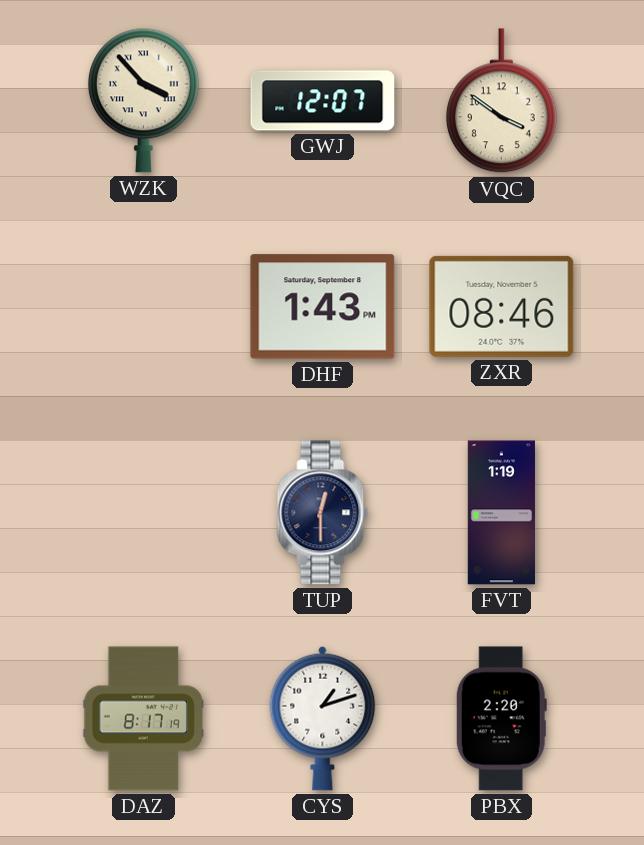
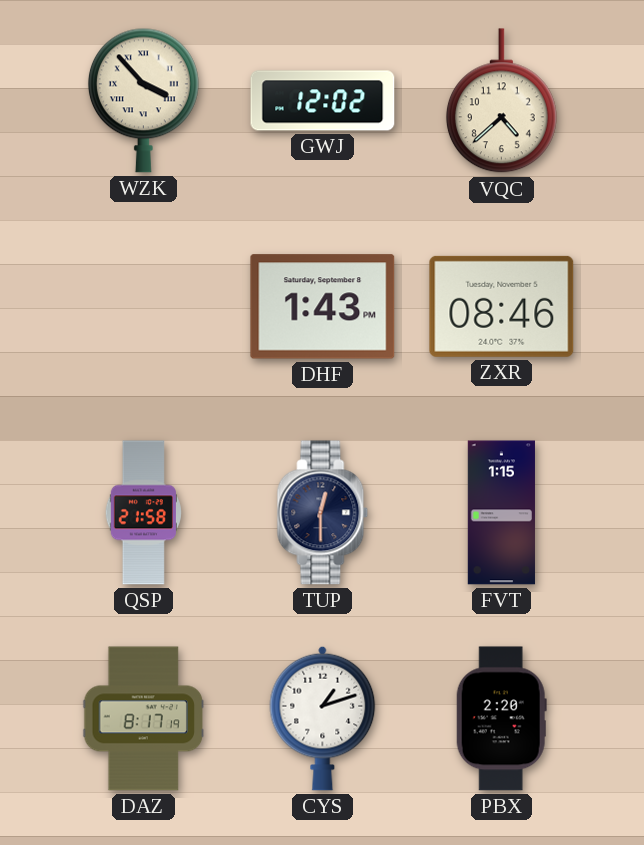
GWJ: 12:07 -> 12:02
VQC: 3:51 -> 4:38
QSP: none -> 21:58
FVT: 1:19 -> 1:15
